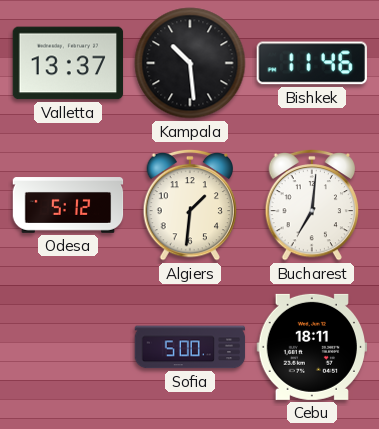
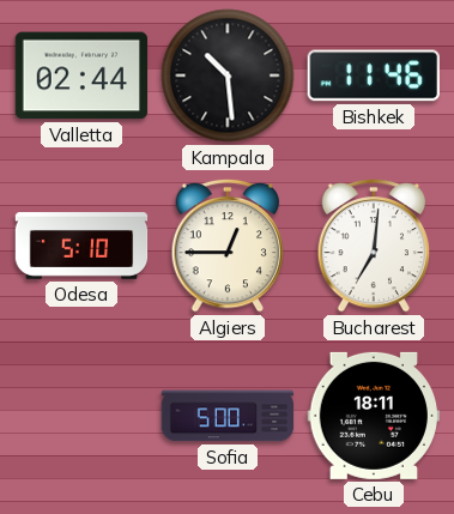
Valletta: 13:37 -> 02:44
Odesa: 5:12 -> 5:10
Algiers: 1:31 -> 12:45
